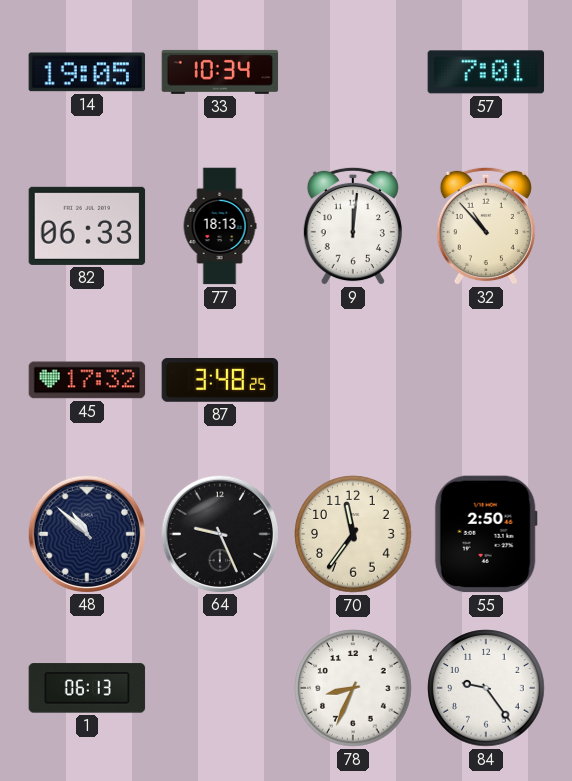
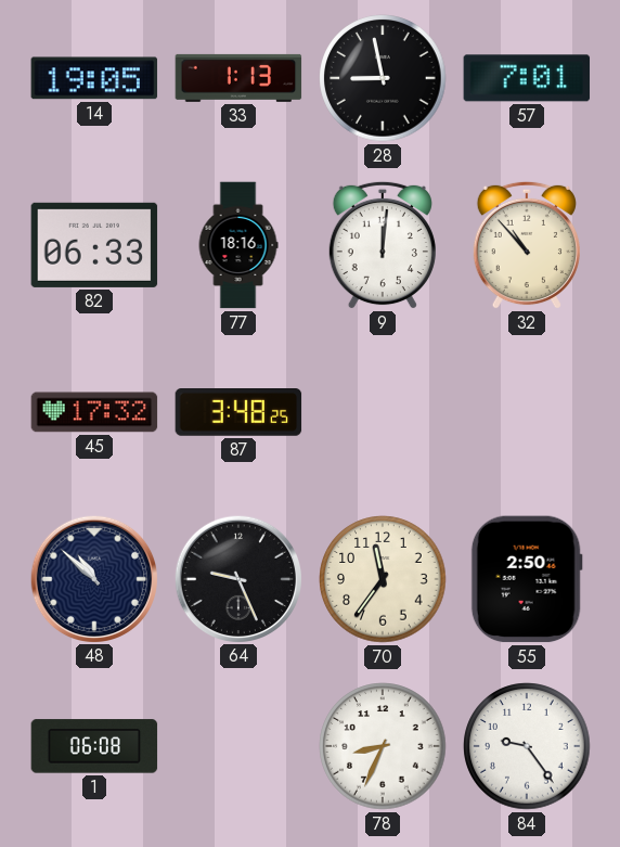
33: 10:34 -> 1:13
28: none -> 8:58
77: 18:13 -> 18:16
1: 06:13 -> 06:08
